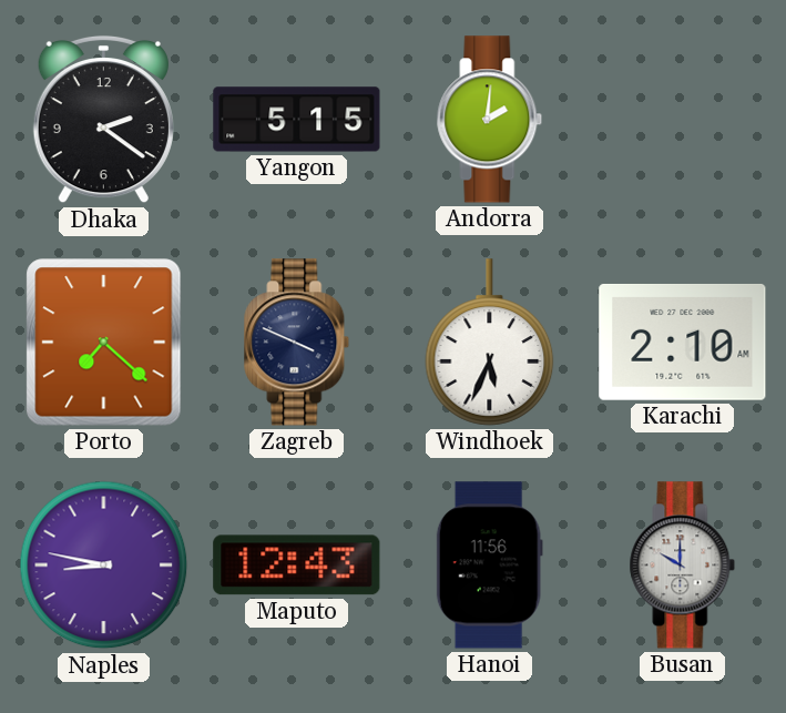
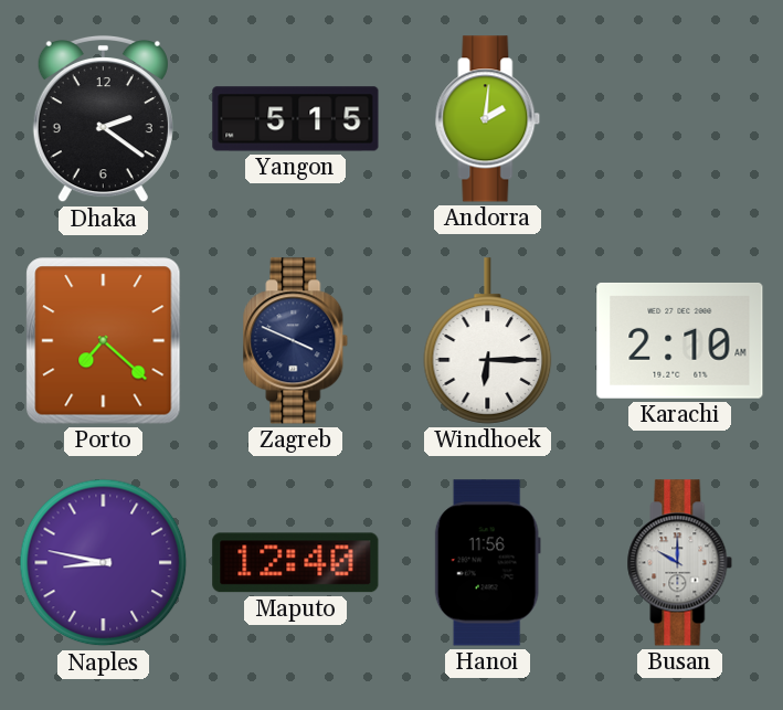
Windhoek: 5:34 -> 6:15
Maputo: 12:43 -> 12:40
